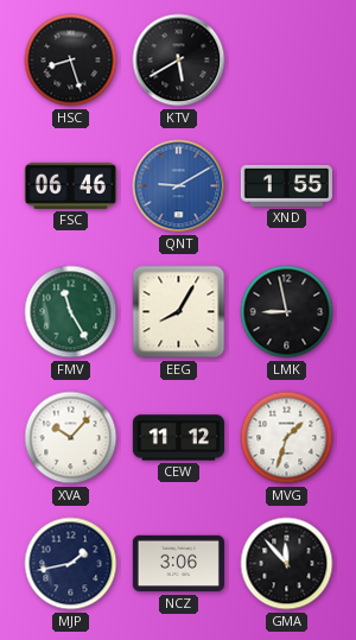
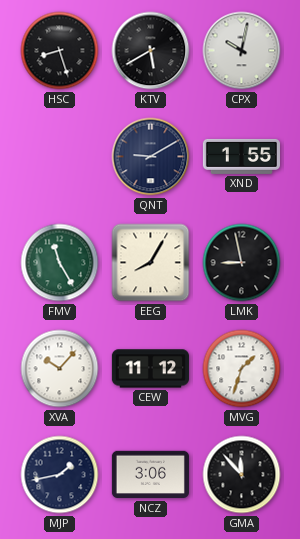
CPX: none -> 10:02
FSC: 06:46 -> none
QNT dial: blue -> navy
